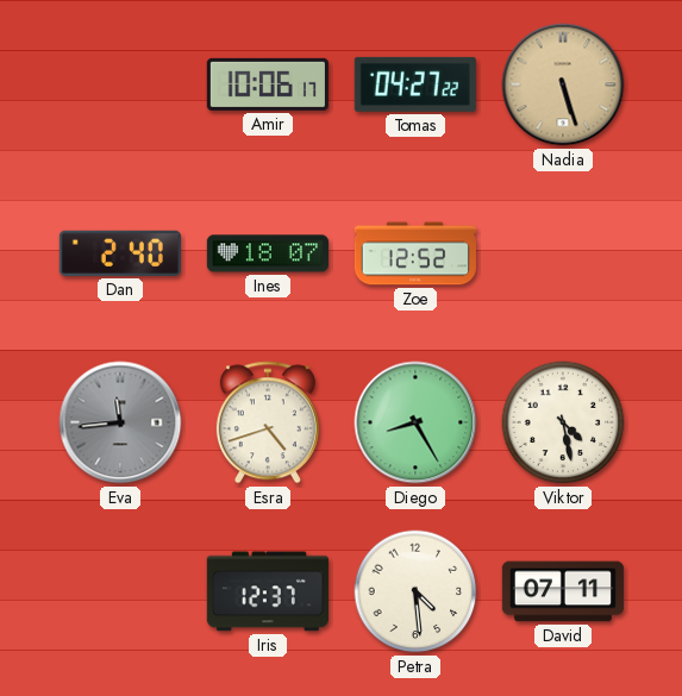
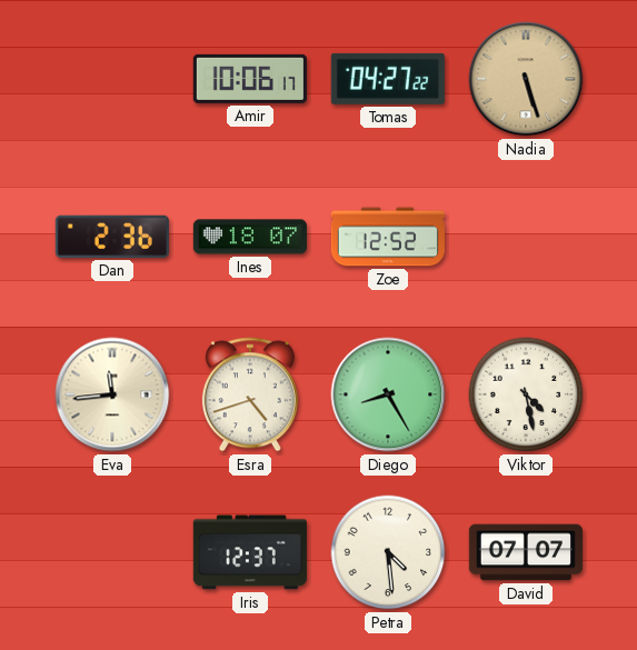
Dan: 2:40 -> 2:36
Eva dial: grey -> cream
David: 07:11 -> 07:07
